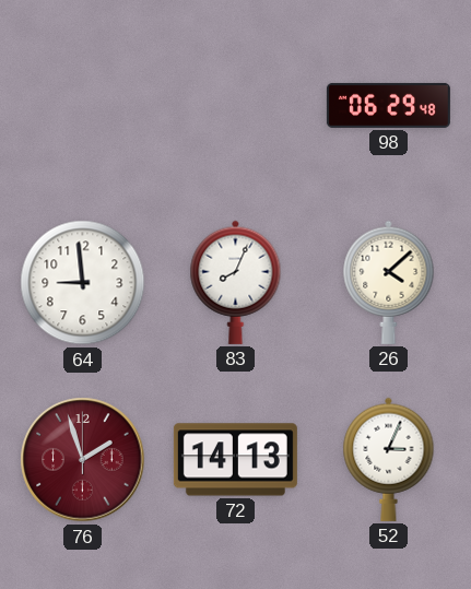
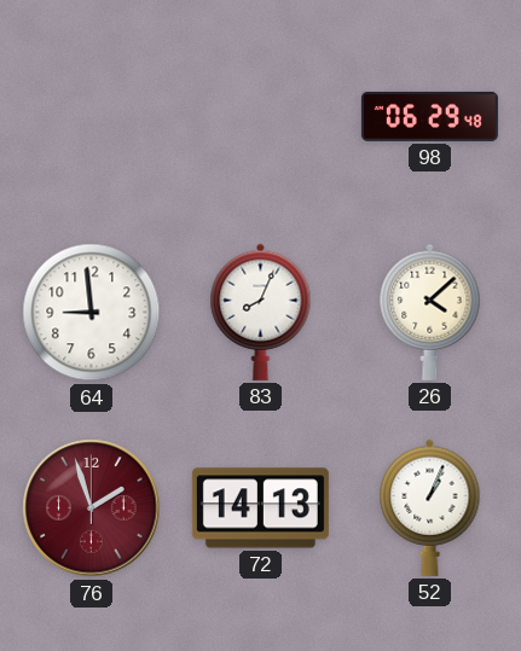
52: 3:04 -> 1:04
